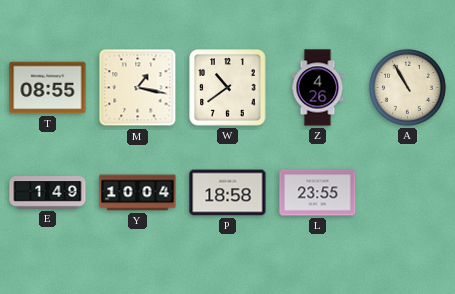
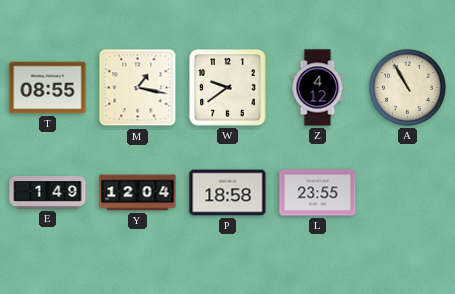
W: 10:39 -> 9:39
Z: 4:26 -> 4:12
Y: 10:04 -> 12:04
